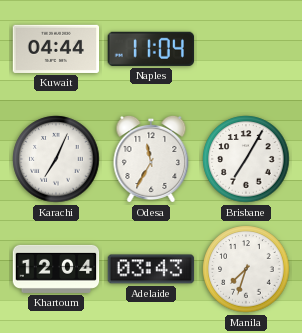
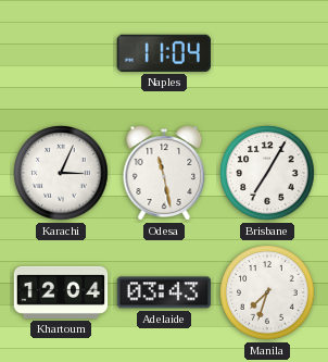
Kuwait: 04:44 -> none
Karachi: 7:04 -> 3:04
Odesa: 11:35 -> 11:28
